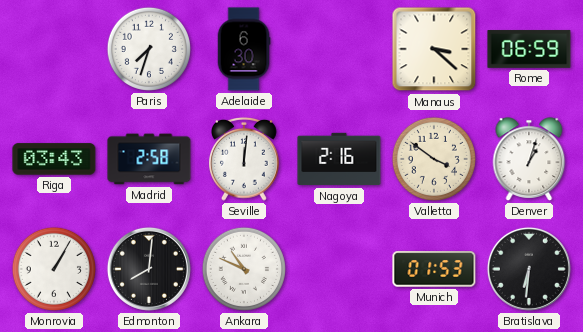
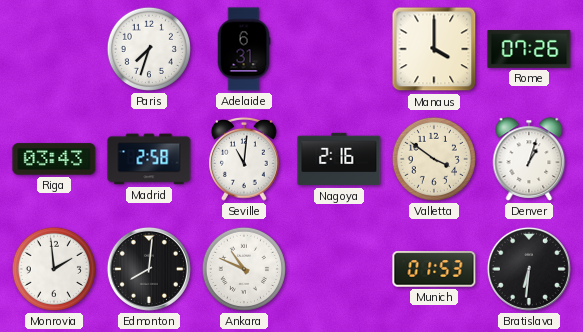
Adelaide: 6:30 -> 6:31
Manaus: 3:22 -> 4:00
Rome: 06:59 -> 07:26
Seville: 12:01 -> 11:01
Monrovia: 1:05 -> 1:59
